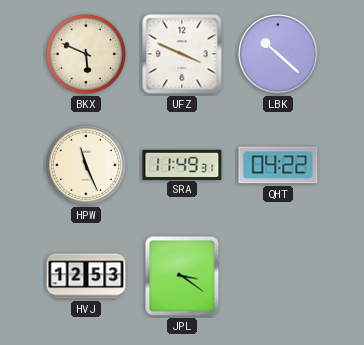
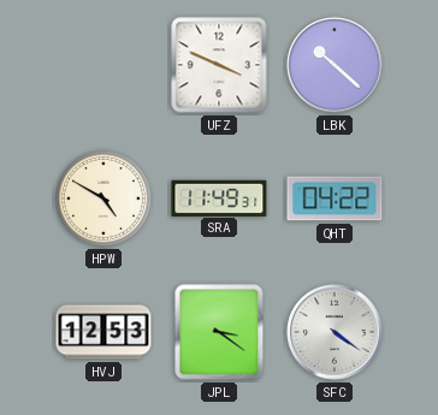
BKX: 5:49 -> none
HPW: 11:26 -> 4:50
SFC: none -> 4:21
